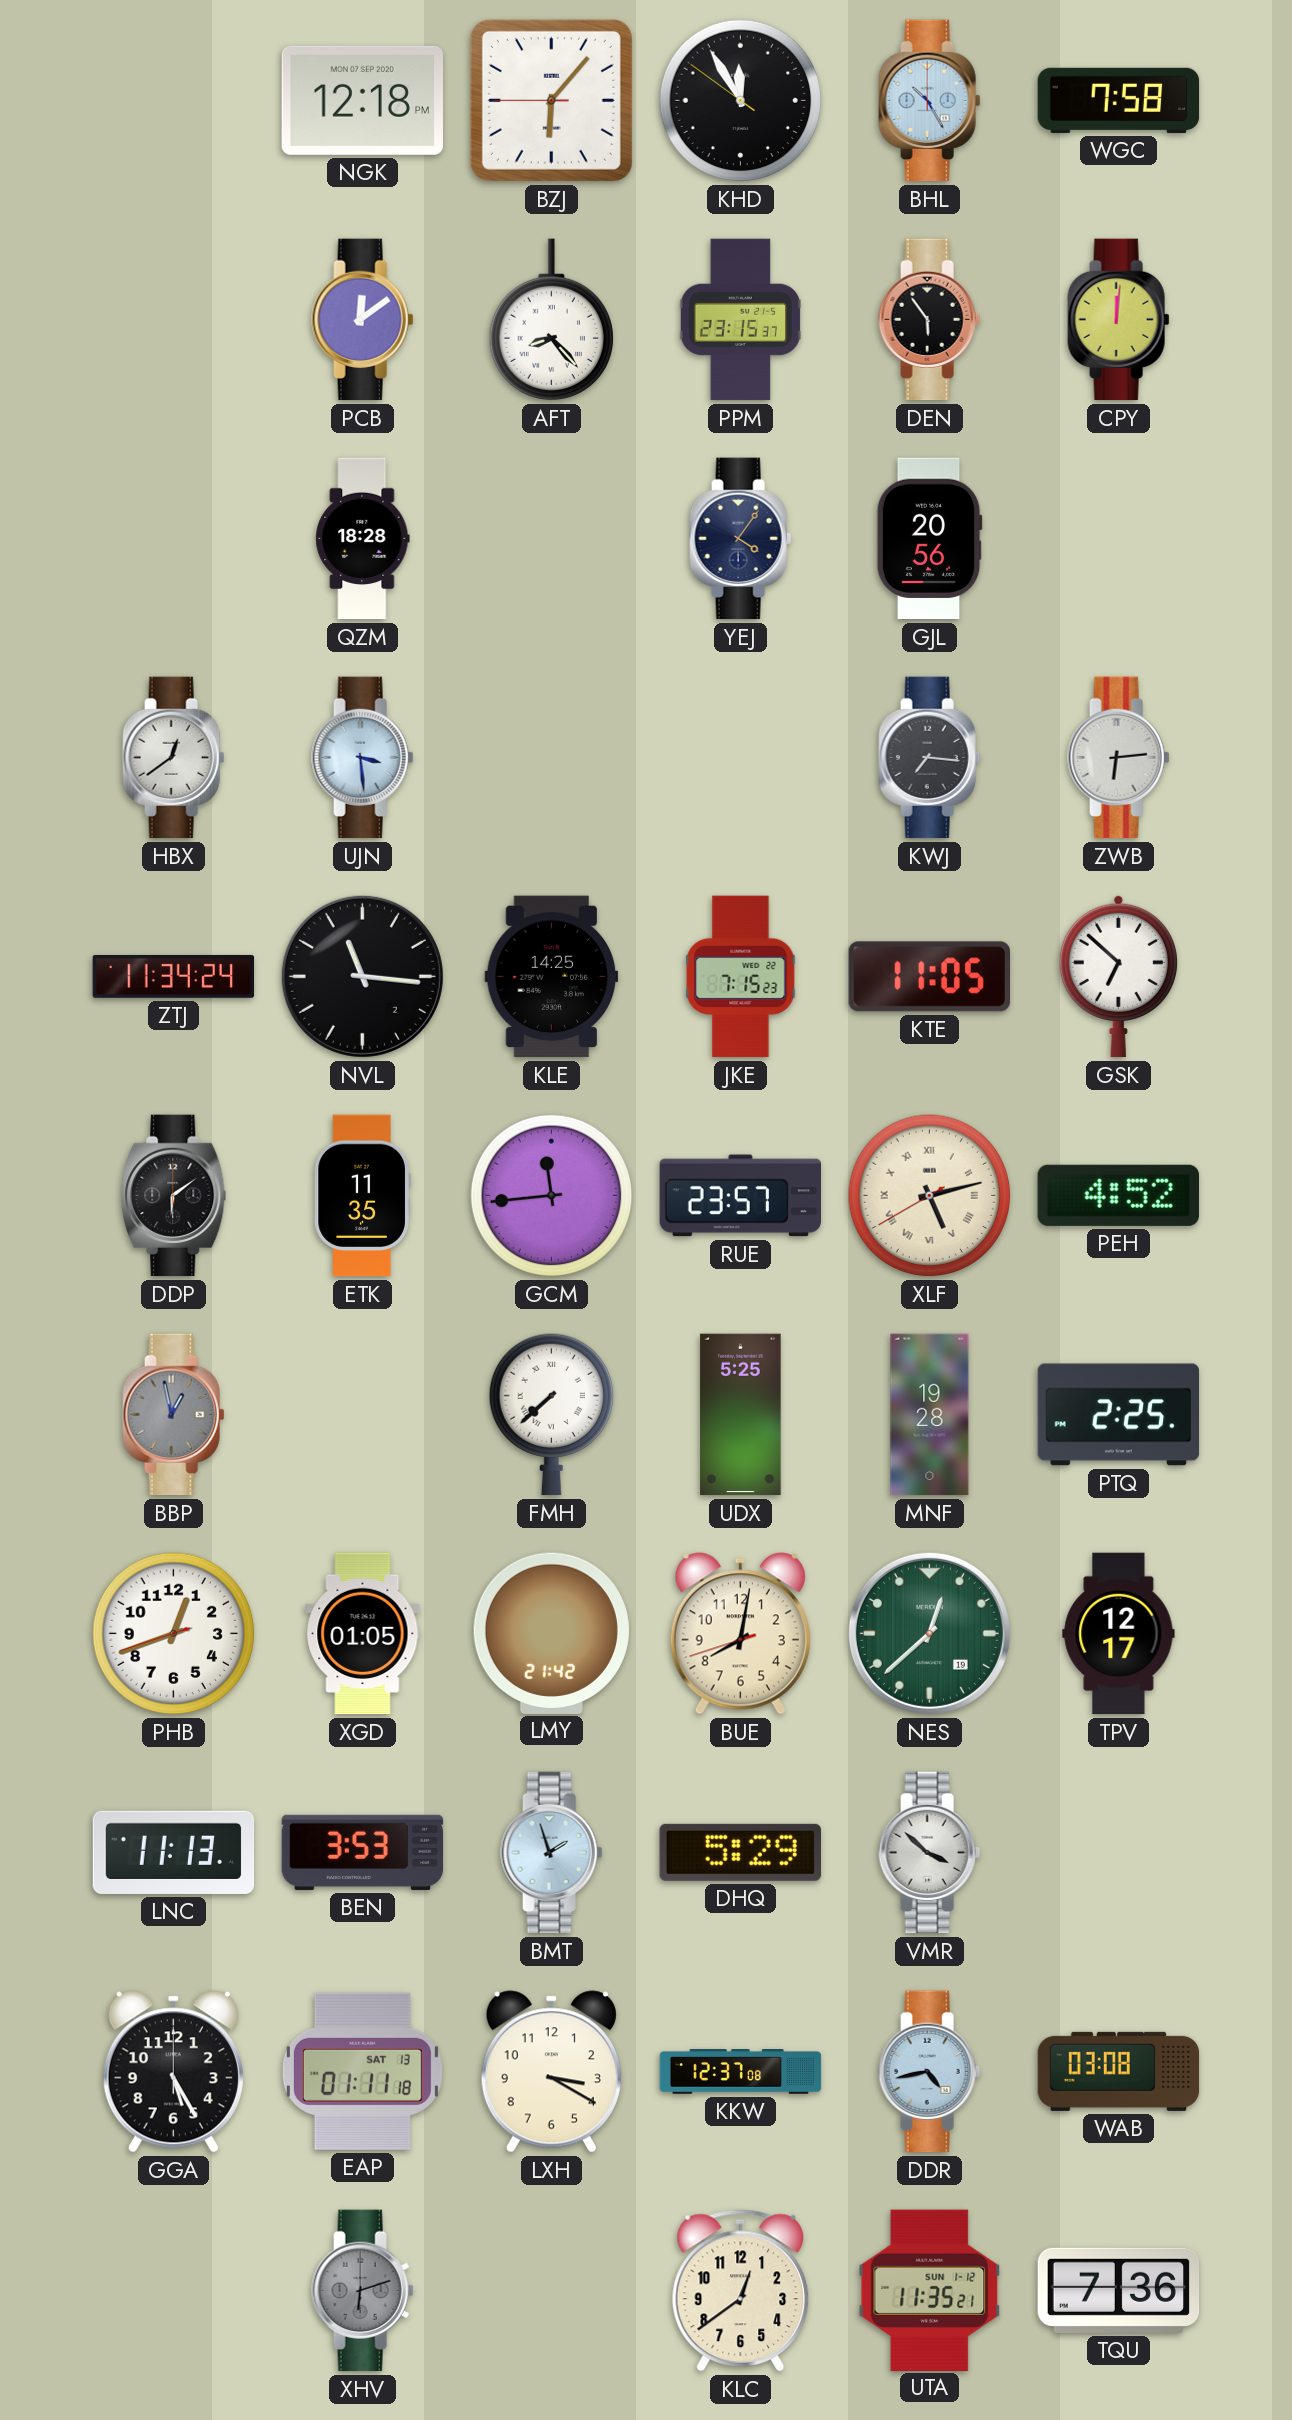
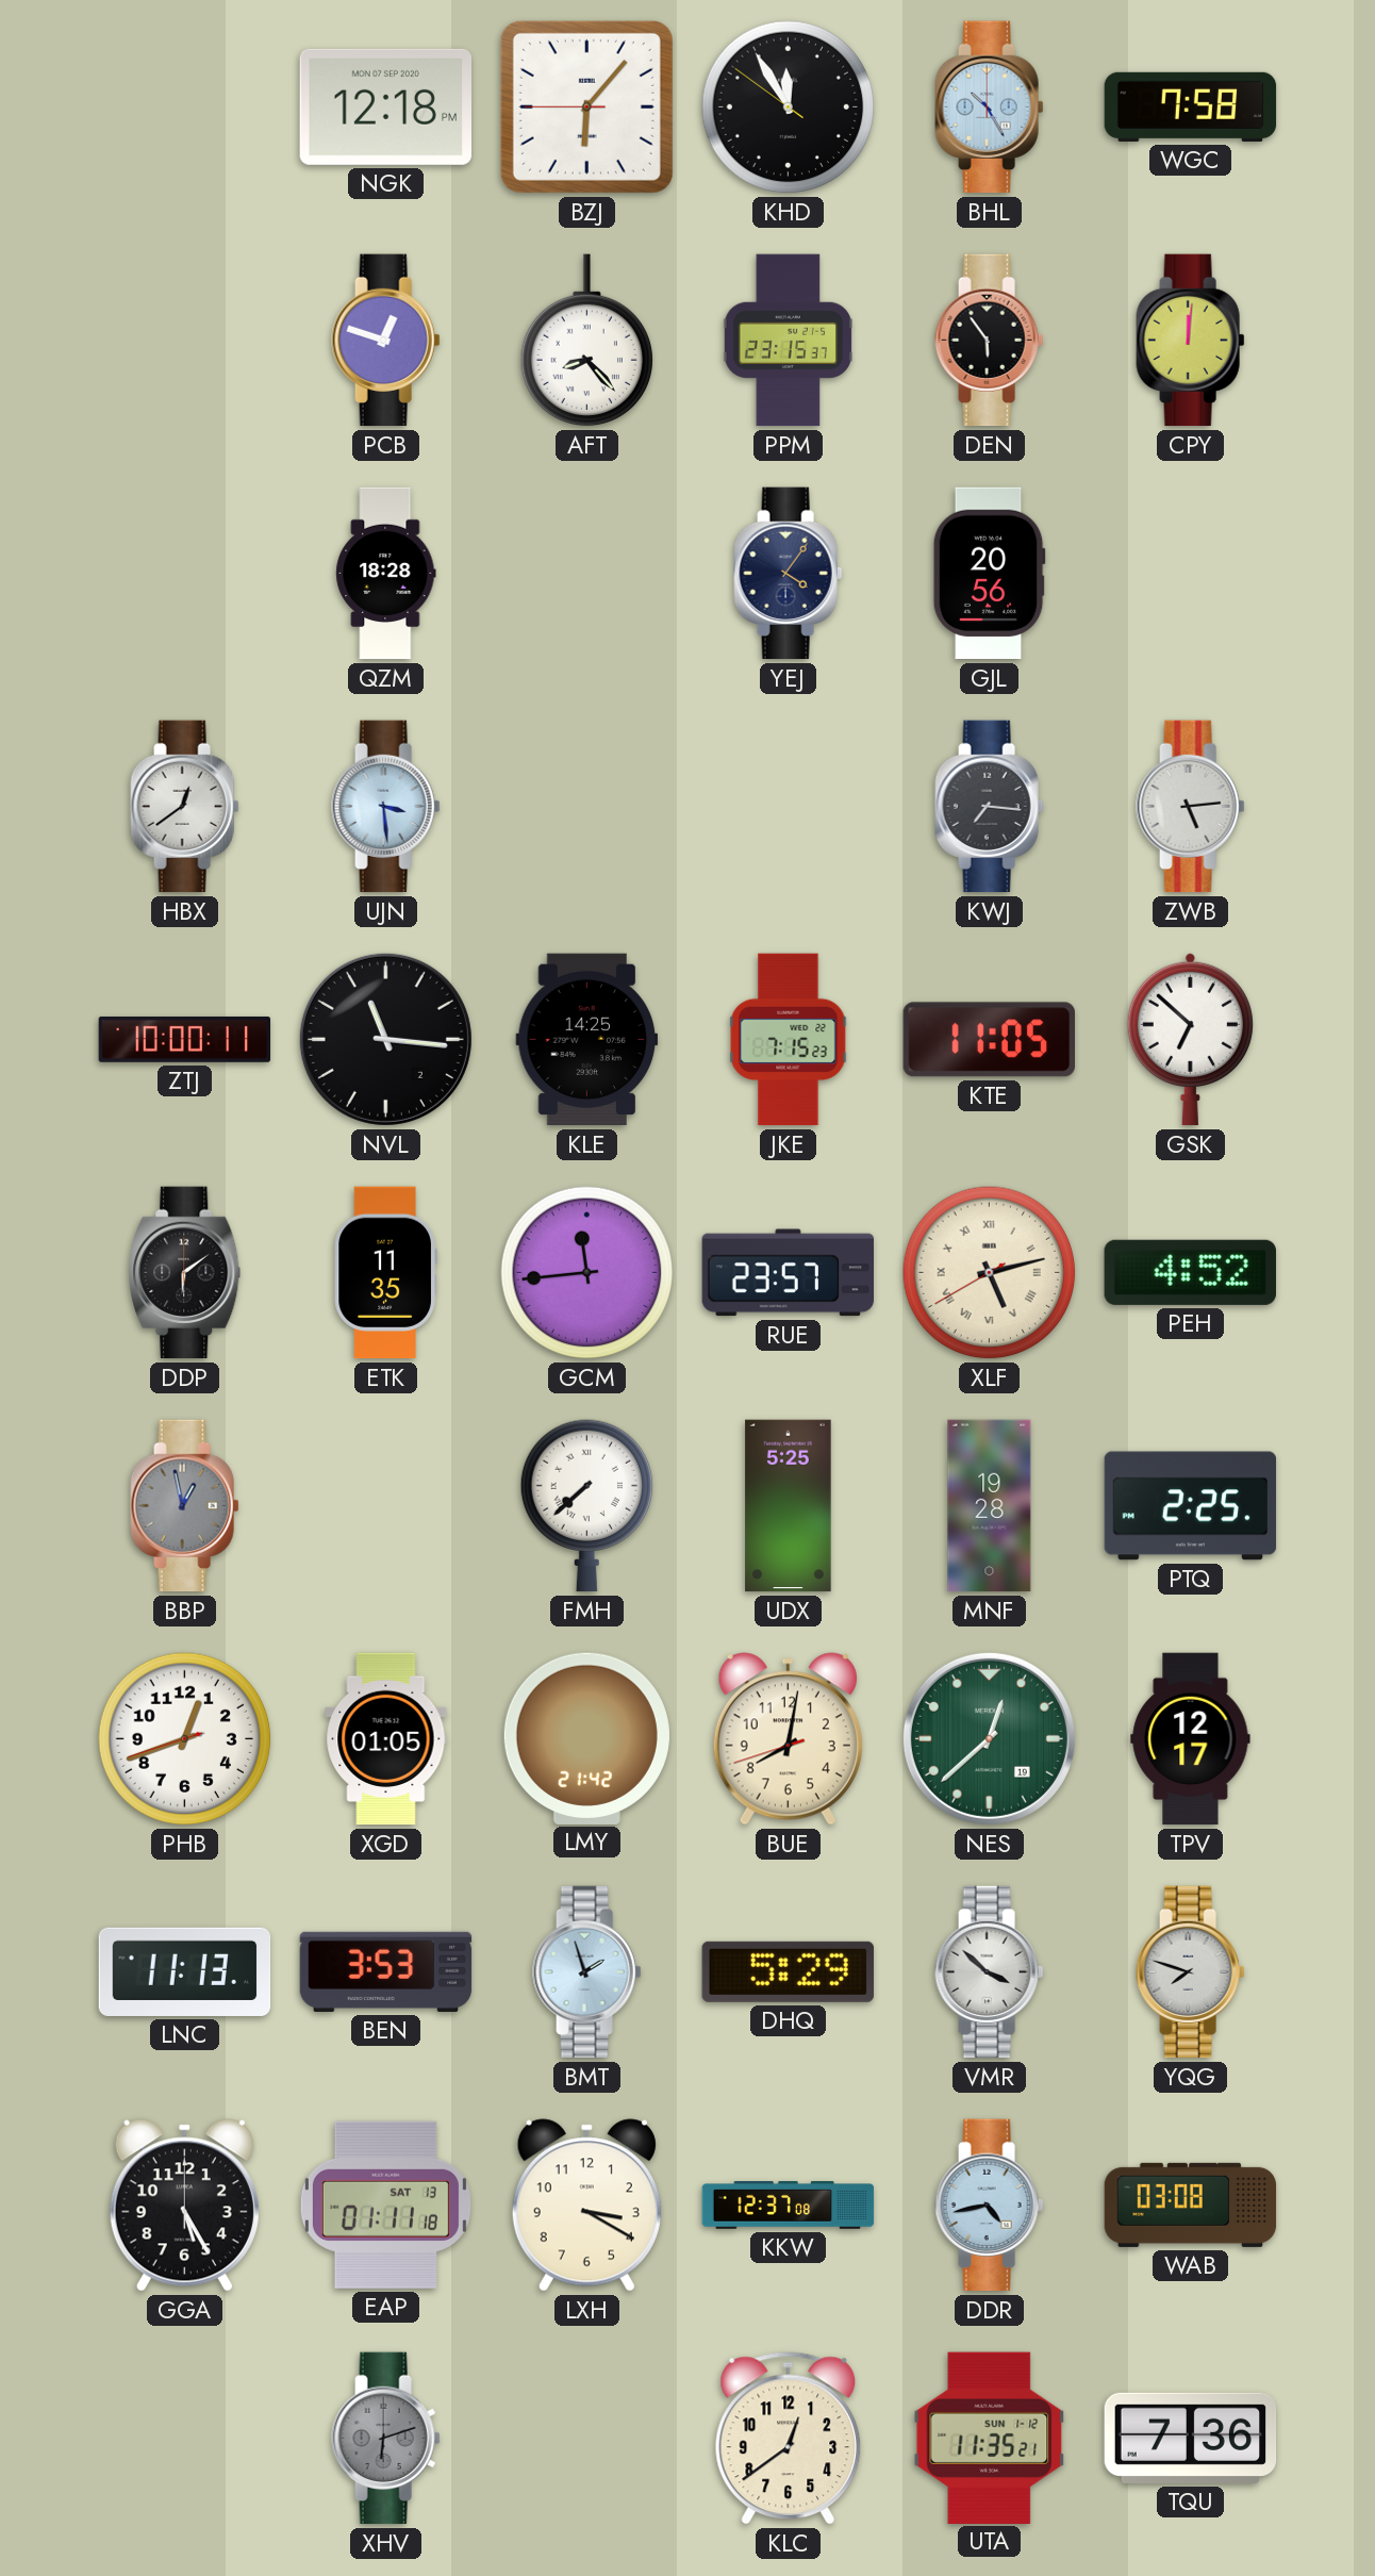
PCB: 12:09 -> 12:48
ZWB: 6:14 -> 5:14
ZTJ: 11:34 -> 10:00
YQG: none -> 7:48
